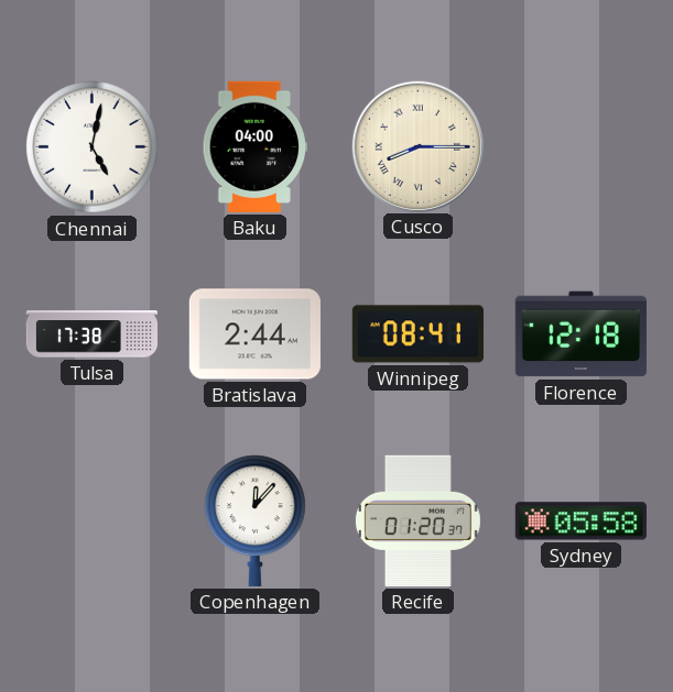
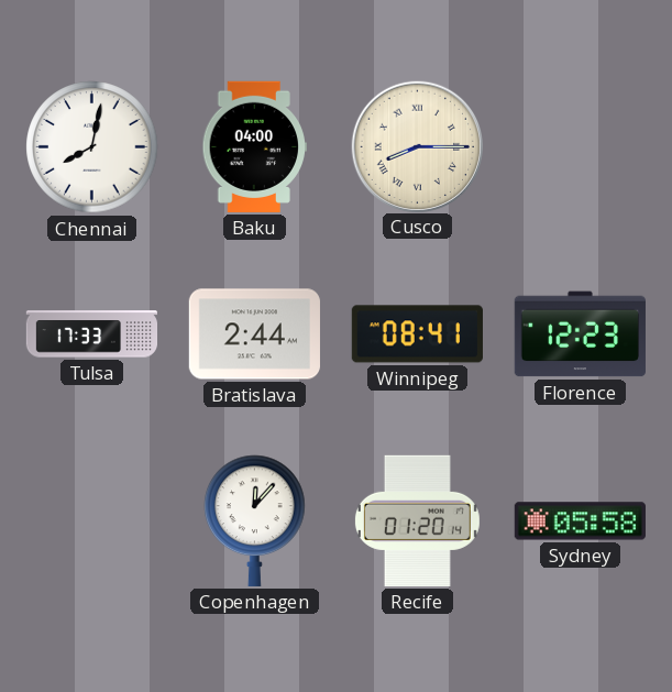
Chennai: 5:02 -> 8:02
Tulsa: 17:38 -> 17:33
Florence: 12:18 -> 12:23
Recife: 01:20:37 -> 01:20:14
